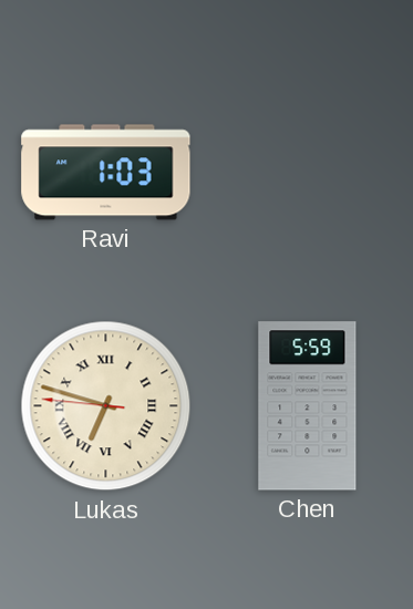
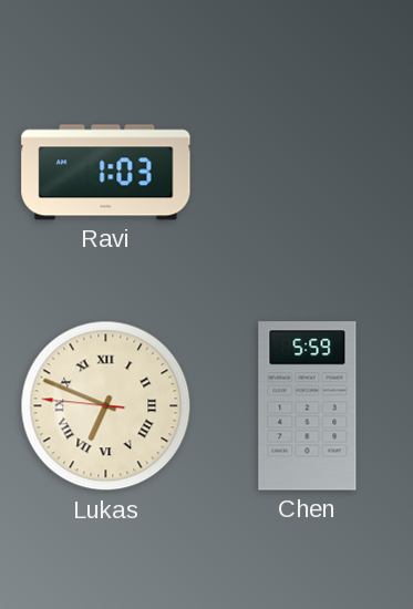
Lukas: 6:47 -> 6:48
